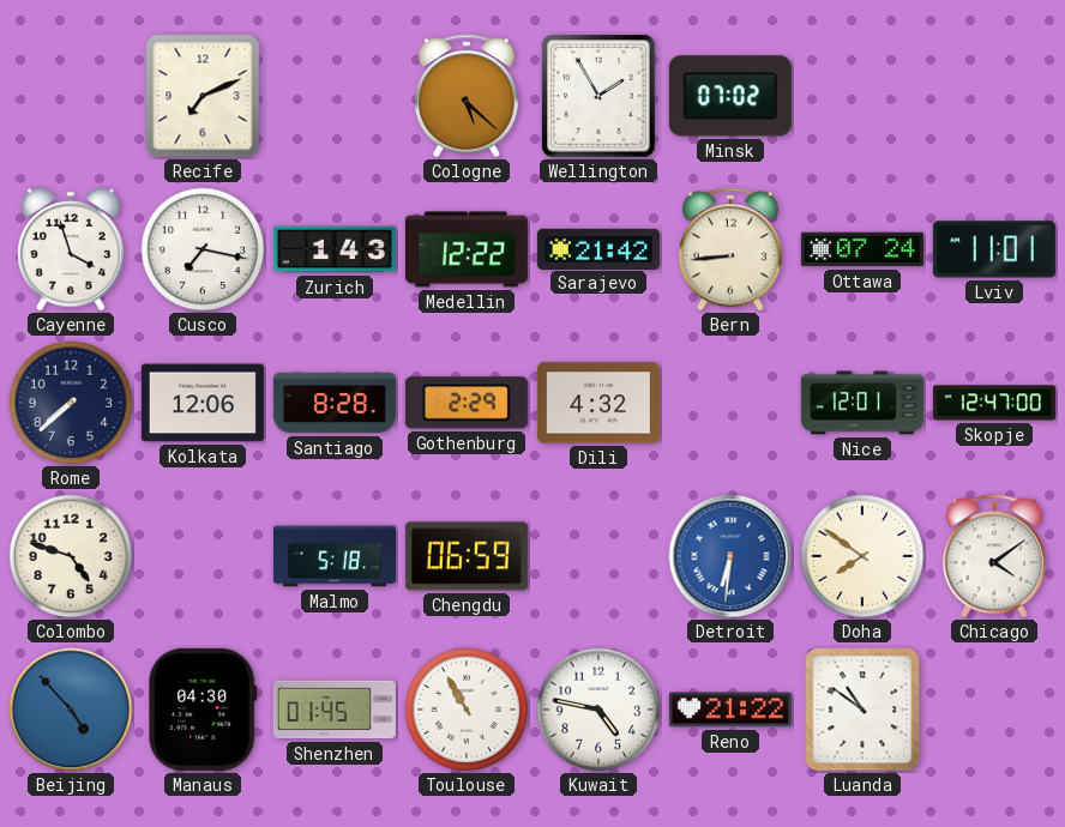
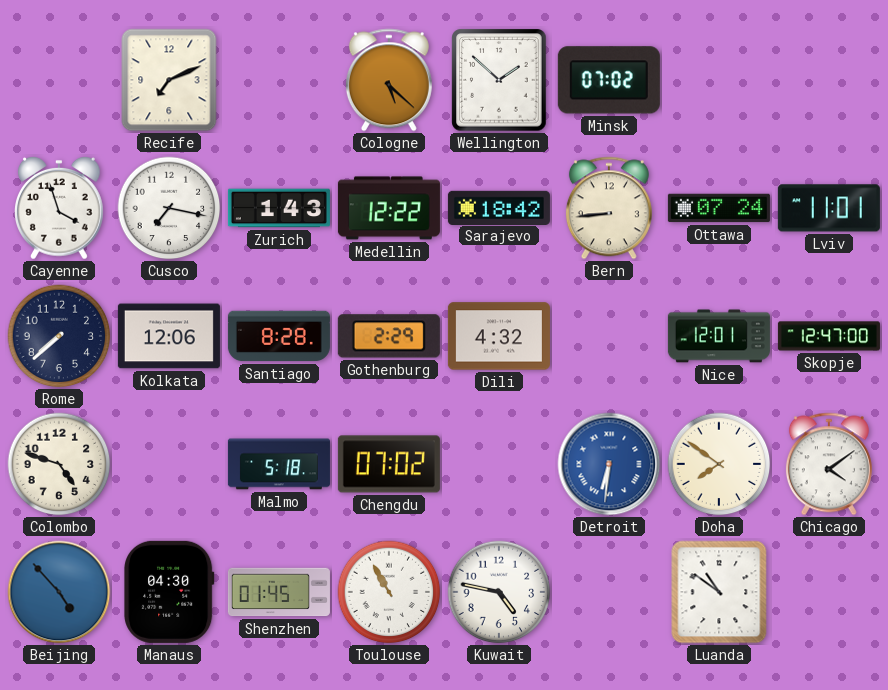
Wellington: 1:55 -> 1:52
Sarajevo: 21:42 -> 18:42
Chengdu: 06:59 -> 07:02
Reno: 21:22 -> none
